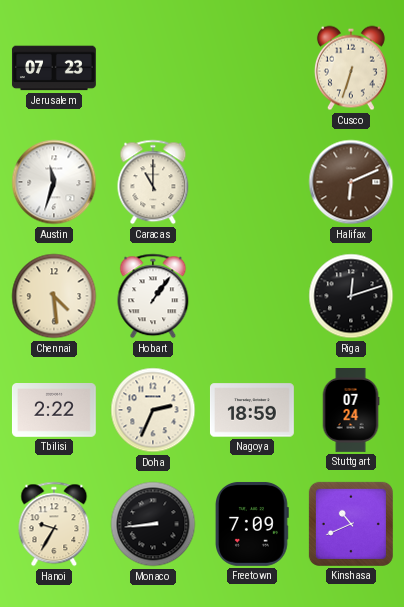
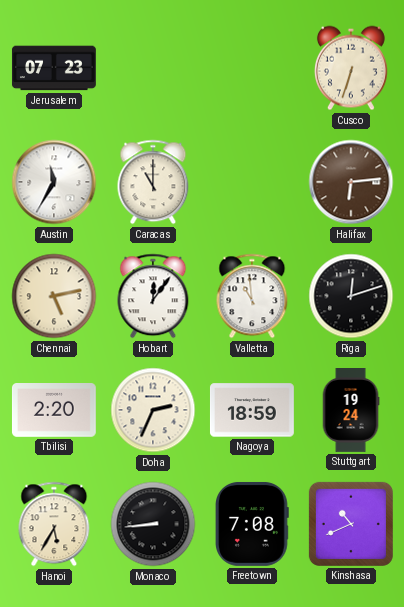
Austin: 11:33 -> 11:35
Halifax: 6:11 -> 6:14
Chennai: 4:29 -> 5:13
Hobart: 1:06 -> 12:06
Valletta: none -> 10:59
Tbilisi: 2:22 -> 2:20
Stuttgart: 07:24 -> 19:24
Hanoi: 9:35 -> 5:35
Freetown: 7:09 -> 7:08
